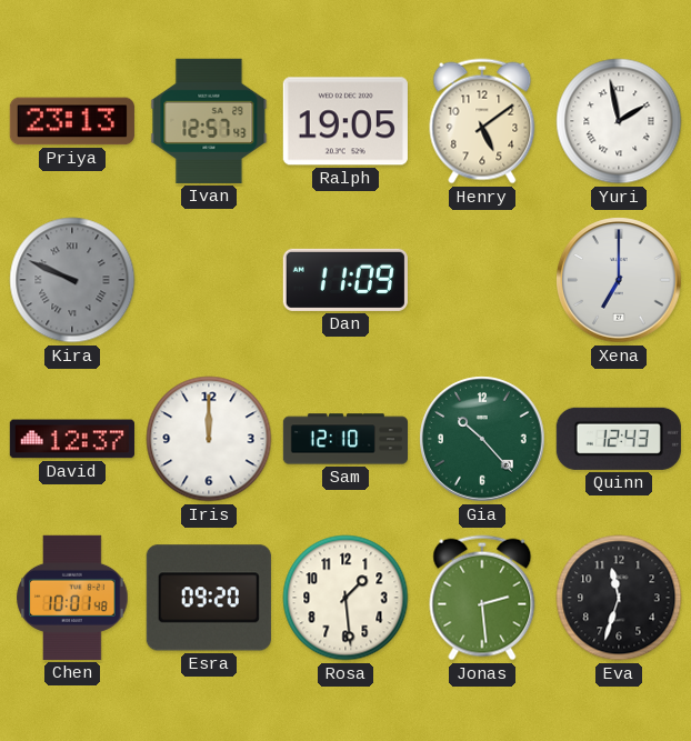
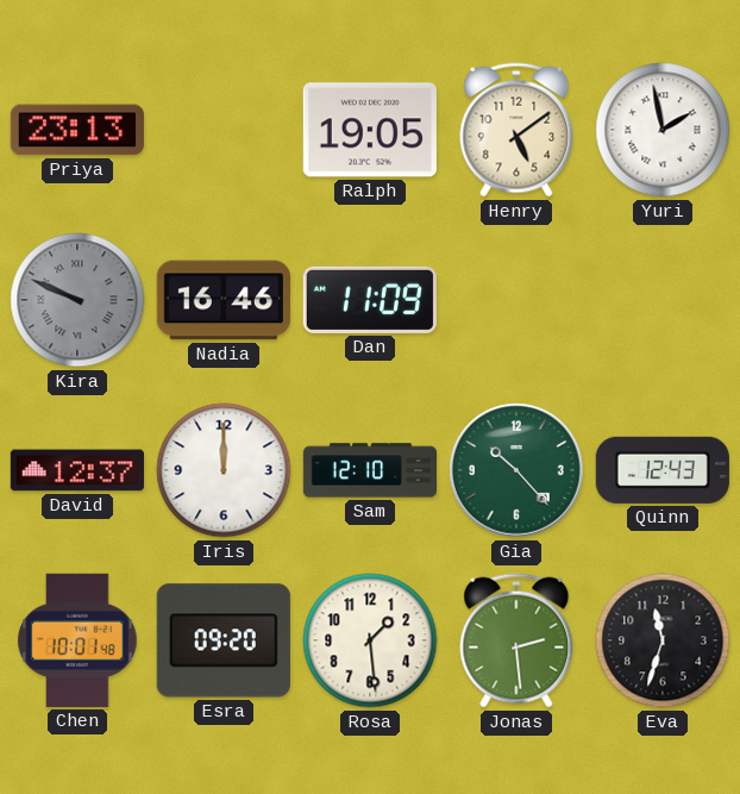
Ivan: 12:57 -> none
Nadia: none -> 16:46
Xena: 7:00 -> none
